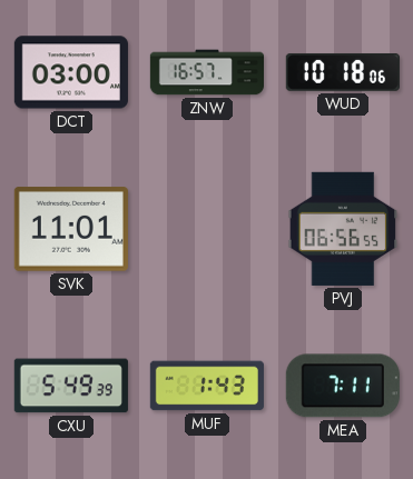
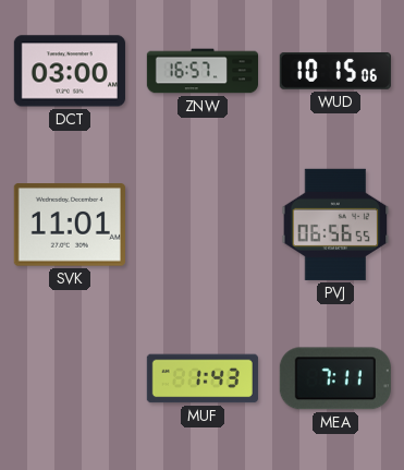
WUD: 10:18 -> 10:15
CXU: 5:49 -> none
